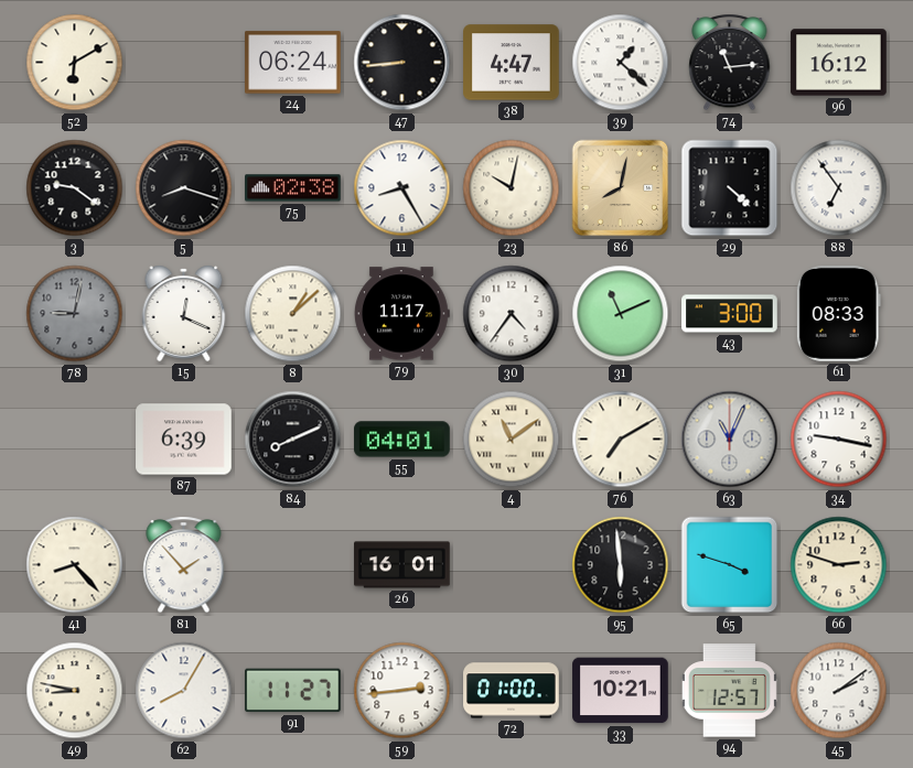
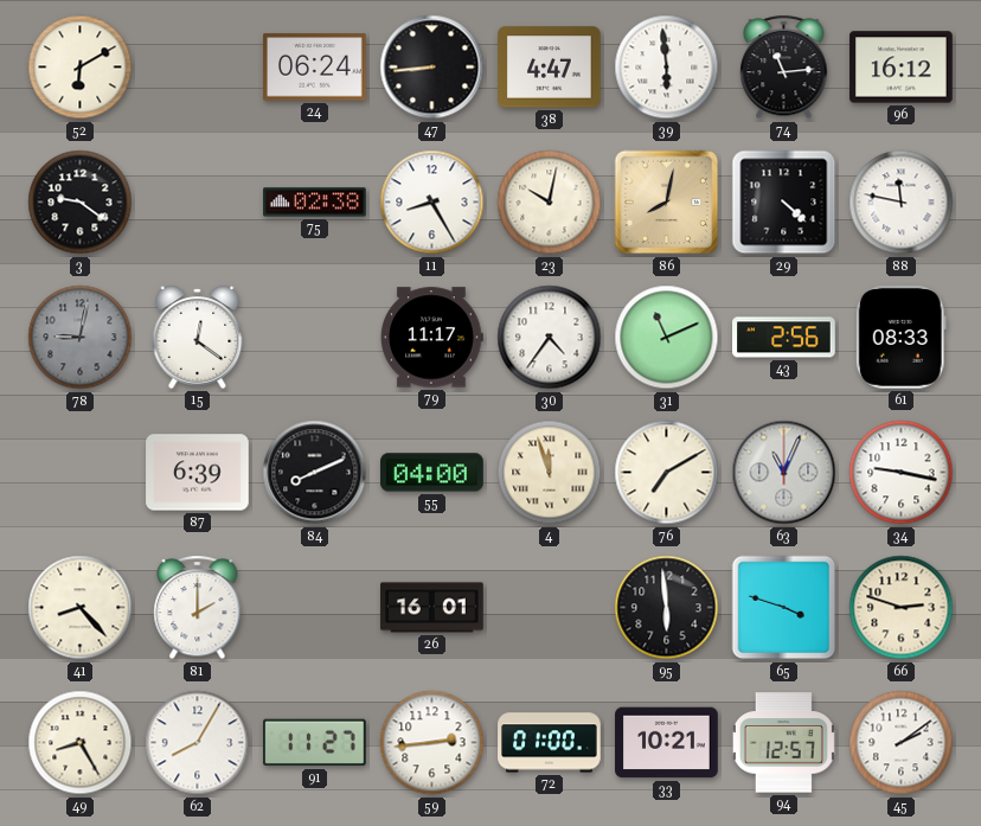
39: 1:22 -> 5:59
5: 8:18 -> none
88: 6:54 -> 11:47
15: 12:19 -> 12:21
8: 1:08 -> none
43: 3:00 -> 2:56
55: 04:01 -> 04:00
4: 11:09 -> 11:57
81: 1:53 -> 2:00
49: 8:47 -> 8:25
